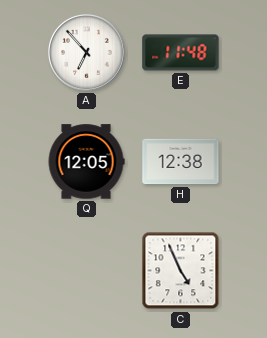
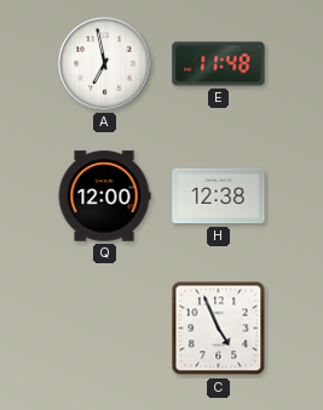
A: 6:53 -> 6:58
Q: 12:05 -> 12:00
